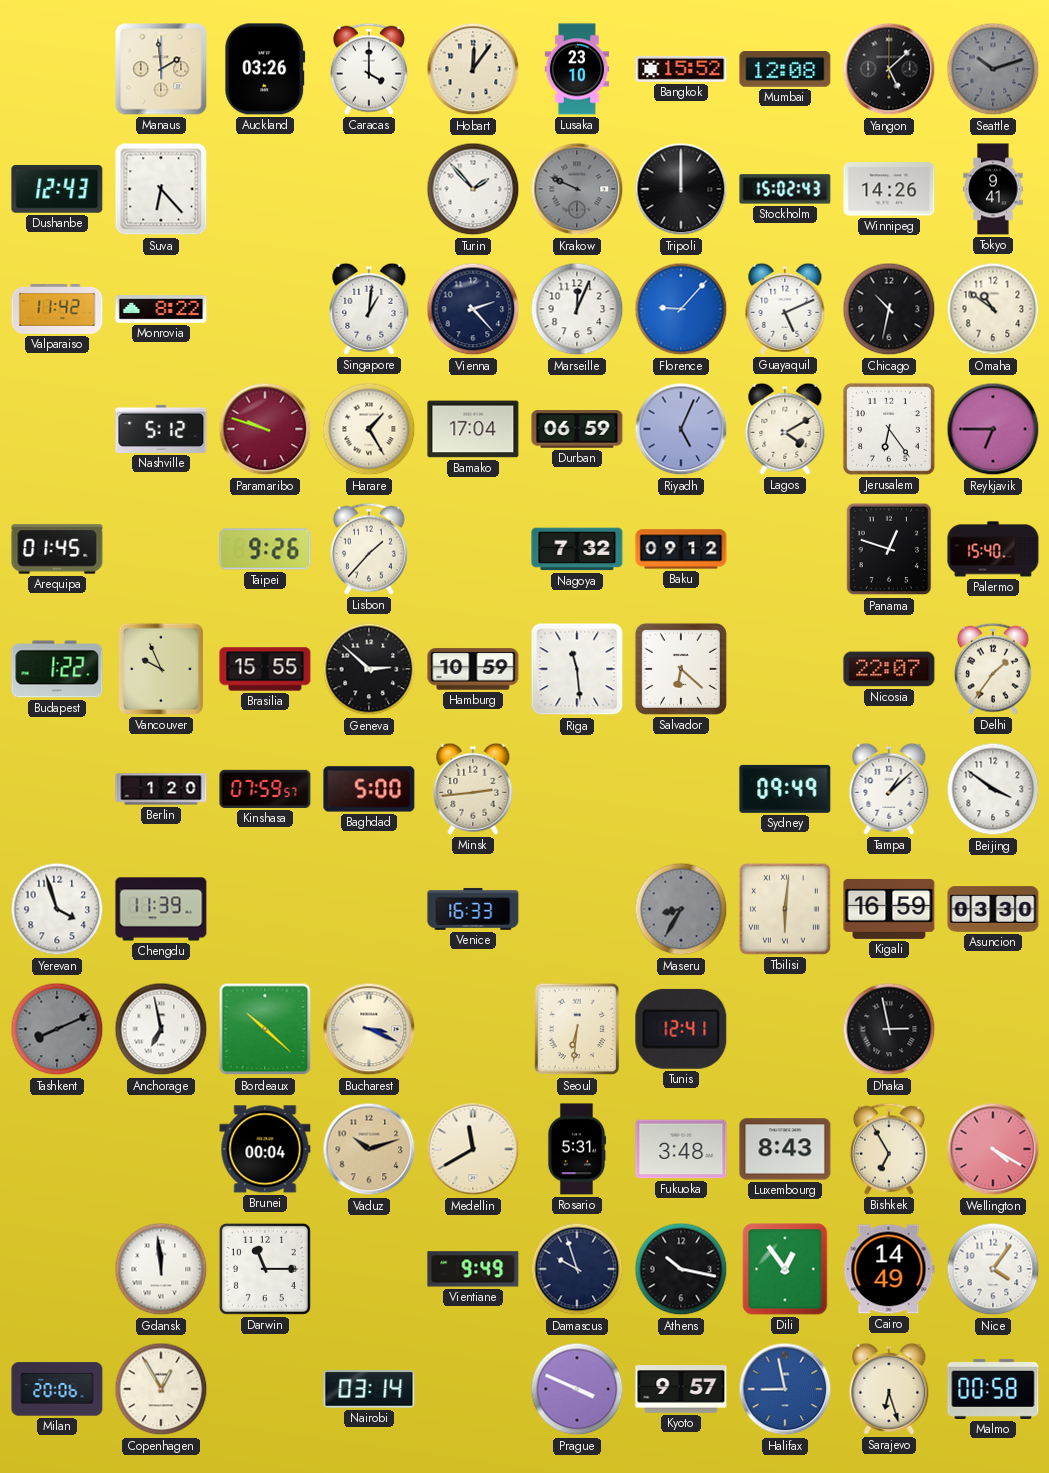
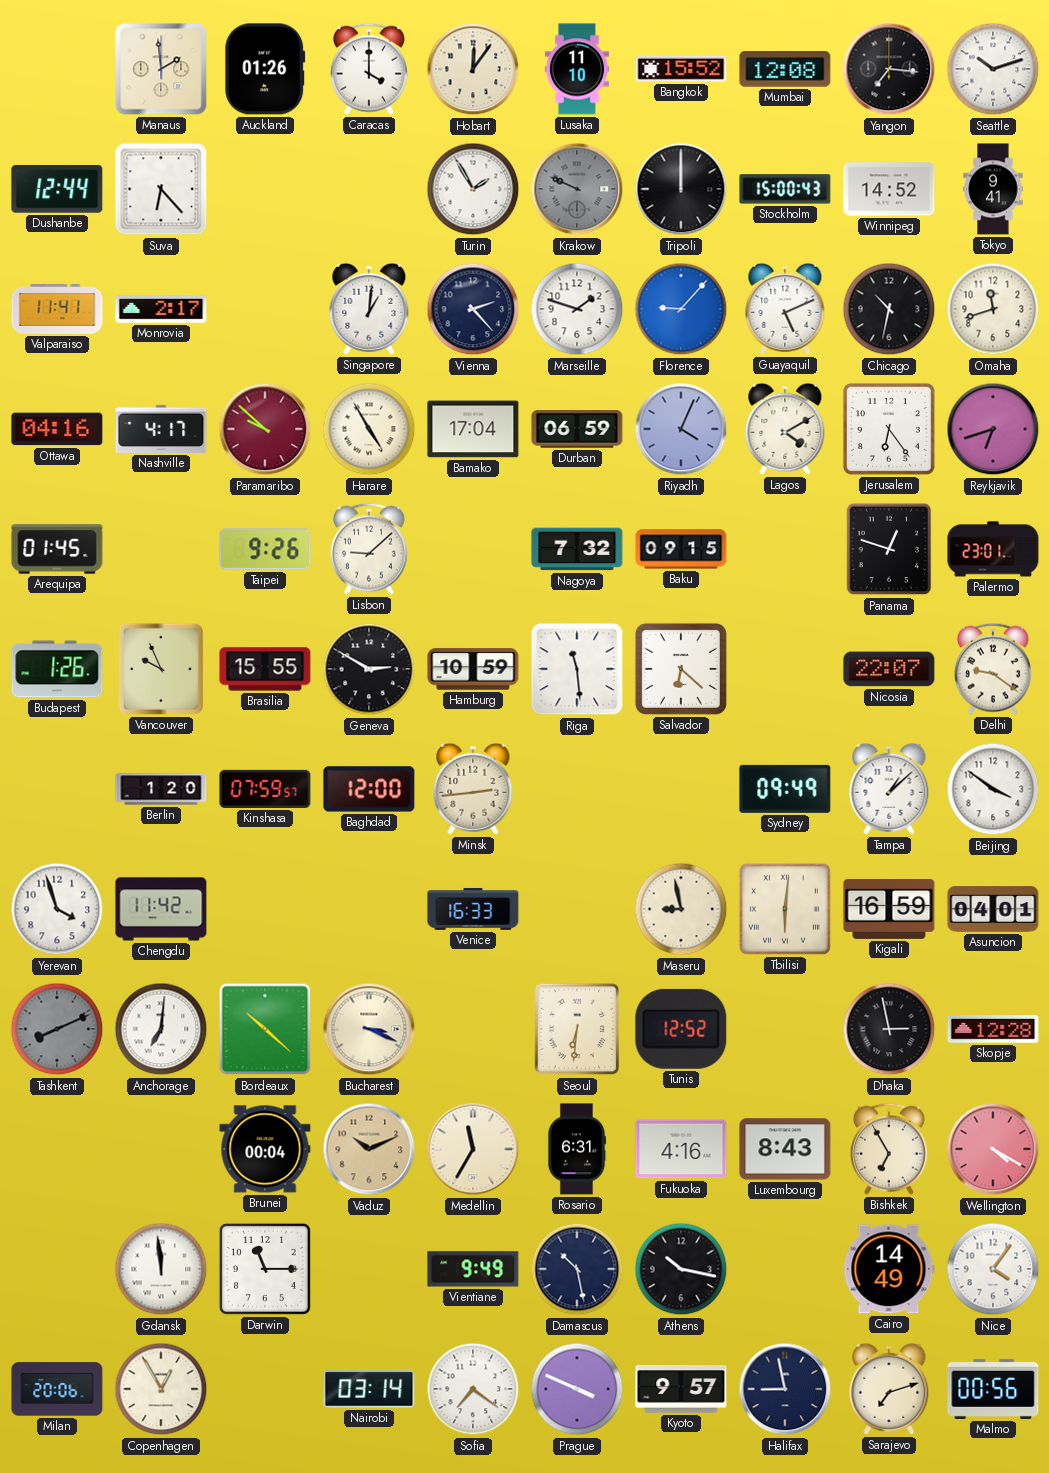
Auckland: 03:26 -> 01:26
Lusaka: 23:10 -> 11:10
Yangon: 5:08 -> 7:16
Seattle dial: grey -> white
Dushanbe: 12:43 -> 12:44
Turin: 1:53 -> 1:55
Stockholm: 15:02 -> 15:00
Winnipeg: 14:26 -> 14:52
Valparaiso: 11:42 -> 11:41
Monrovia: 8:22 -> 2:17
Marseille: 12:04 -> 1:48
Omaha: 10:51 -> 11:42
Ottawa: none -> 04:16
Nashville: 5:12 -> 4:17
Paramaribo: 9:48 -> 9:52
Harare: 1:25 -> 4:55
Riyadh: 5:04 -> 4:04
Reykjavik: 6:45 -> 6:42
Lisbon: 1:37 -> 9:08
Baku: 09:12 -> 09:15
Palermo: 15:40 -> 23:01
Budapest: 1:22 -> 1:26
Geneva: 2:52 -> 2:50
Delhi: 1:36 -> 9:21
Baghdad: 5:00 -> 12:00
Chengdu: 11:39 -> 11:42
Maseru: 8:35 -> 8:58
Maseru dial: grey -> cream
Asuncion: 03:30 -> 04:01
Anchorage: 6:58 -> 7:01
Tunis: 12:41 -> 12:52
Skopje: none -> 12:28
Vaduz: 10:12 -> 10:11
Medellin: 11:40 -> 11:35
Rosario: 5:31 -> 6:31
Fukuoka: 3:48 -> 4:16
Damascus: 9:57 -> 10:28
Dili: 12:54 -> none
Sofia: none -> 7:21
Halifax dial: blue -> navy
Sarajevo: 6:27 -> 7:12
Malmo: 00:58 -> 00:56
